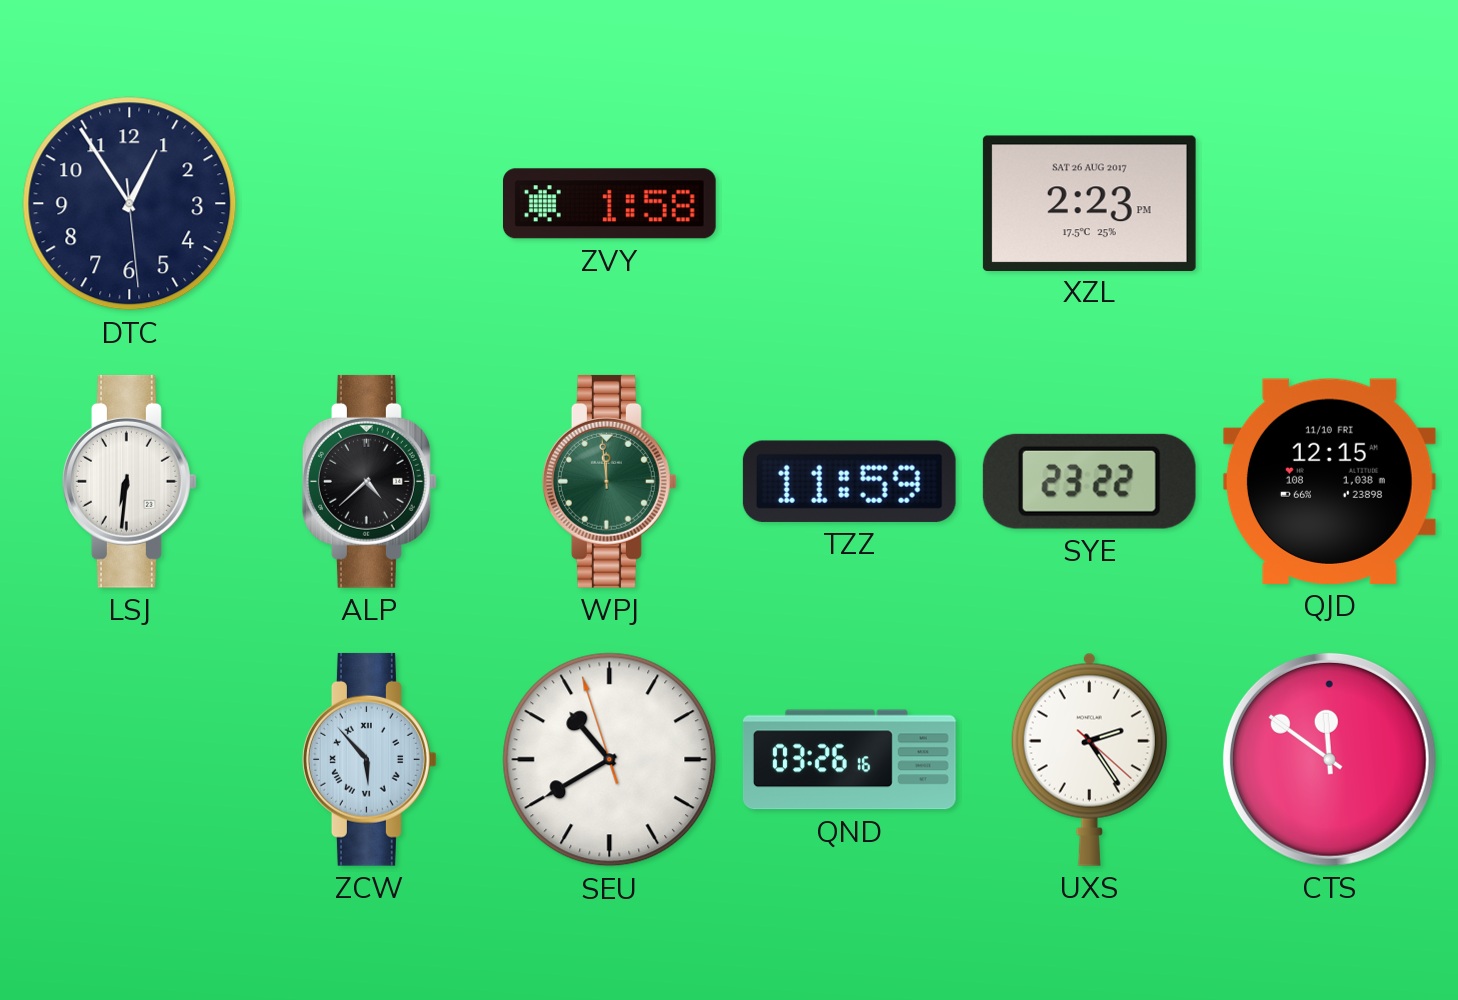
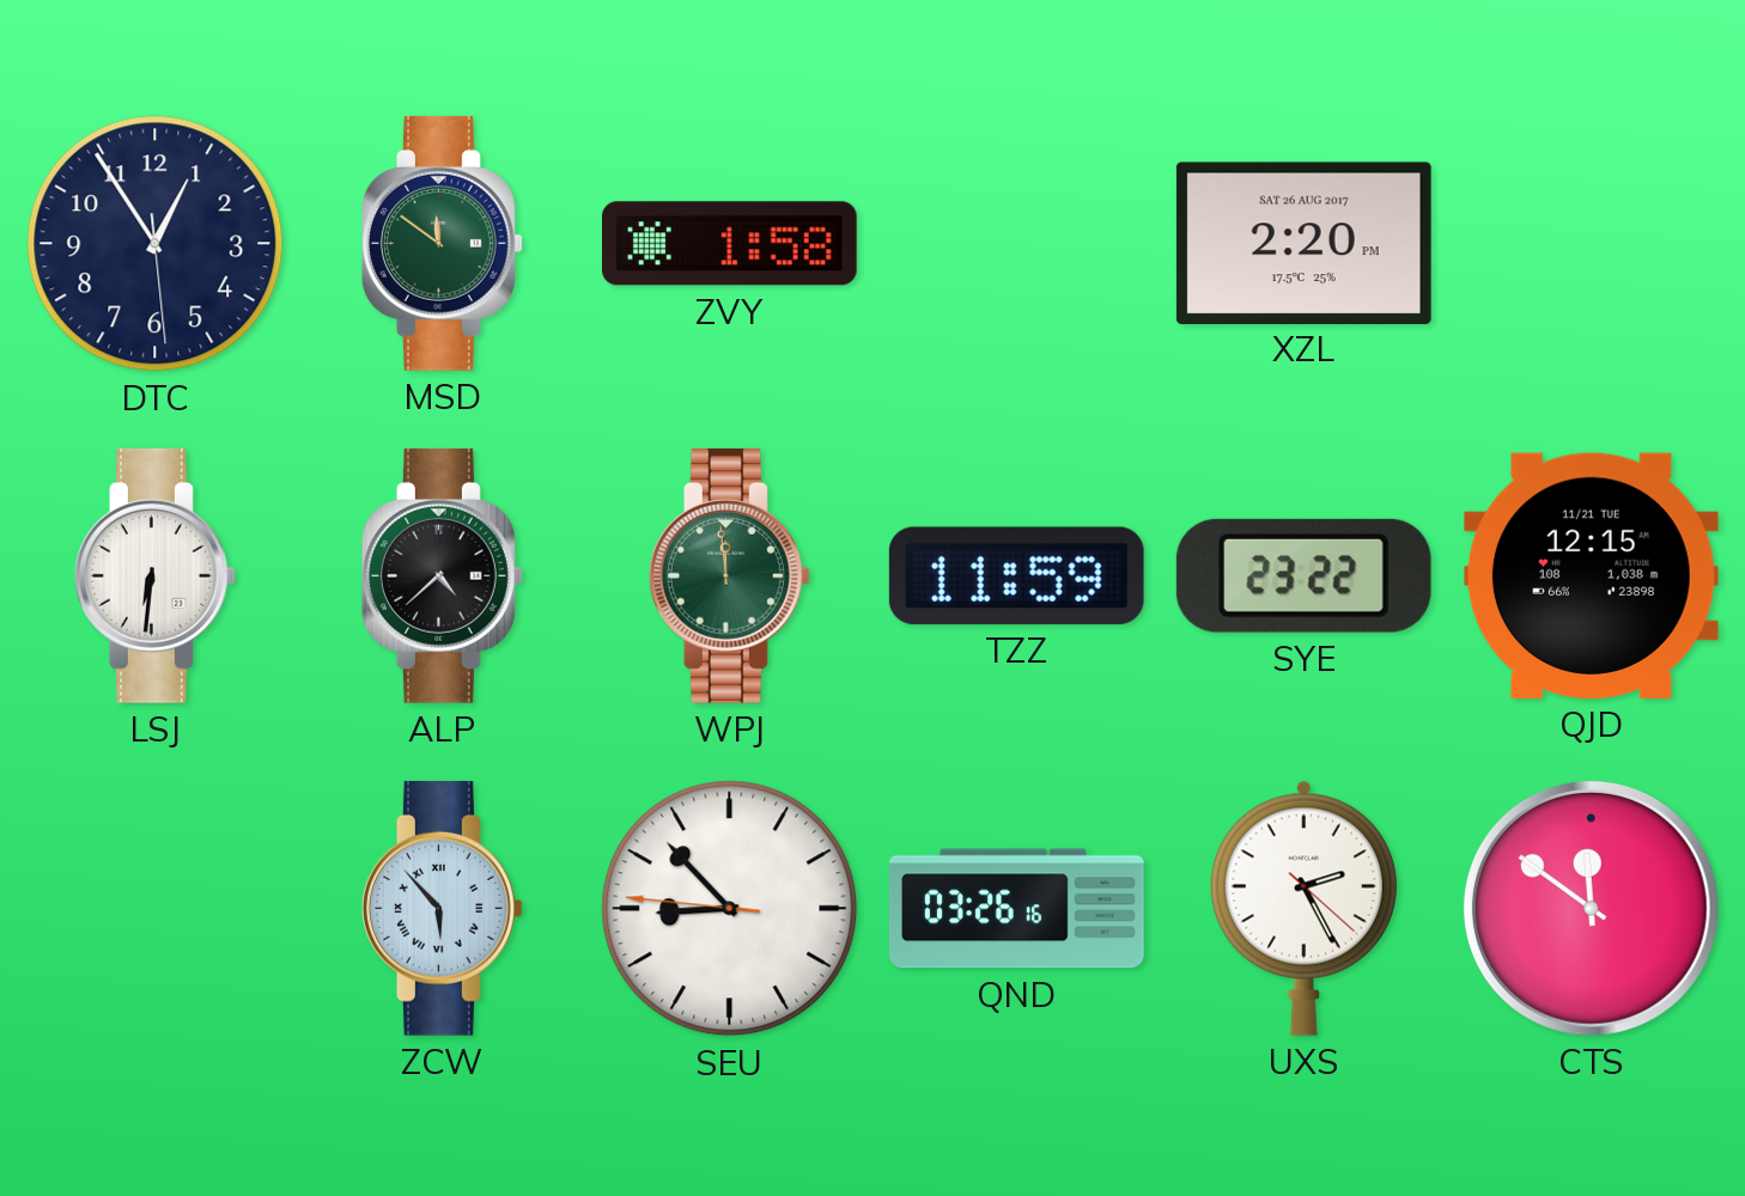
MSD: none -> 11:51
XZL: 2:23 -> 2:20
QJD date: 11/10 FRI -> 11/21 TUE
SEU: 10:39 -> 8:52
UXS: 2:24 -> 2:25
